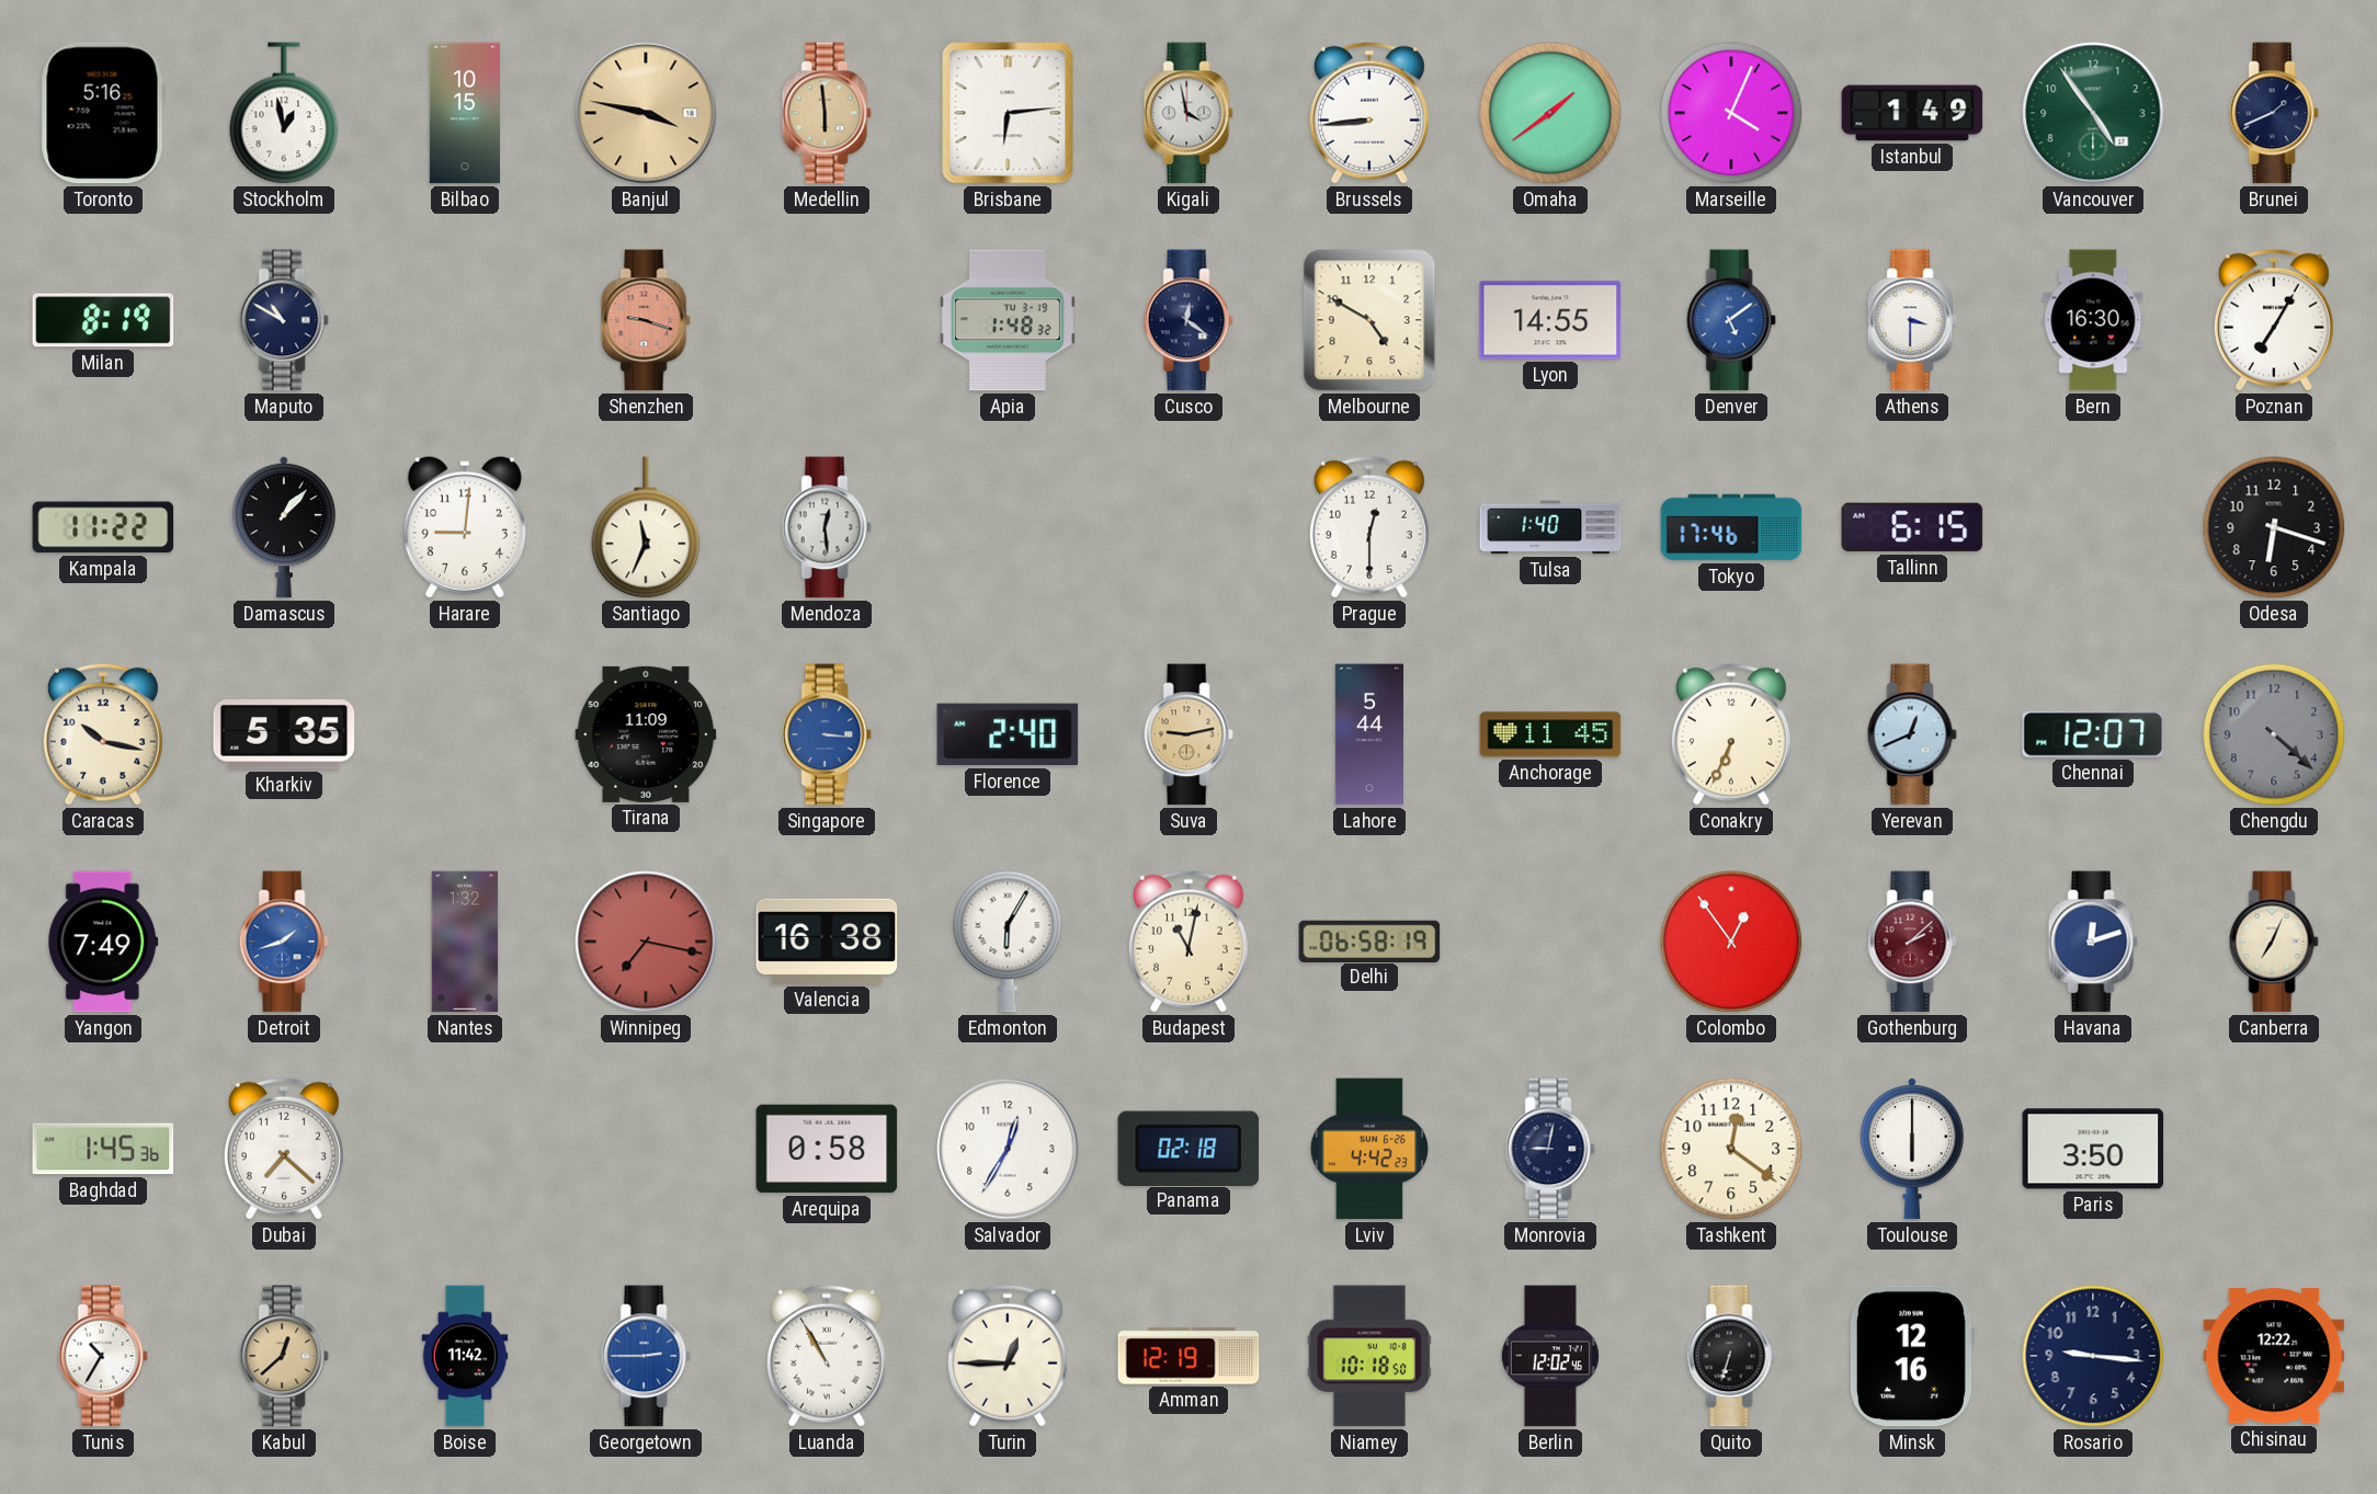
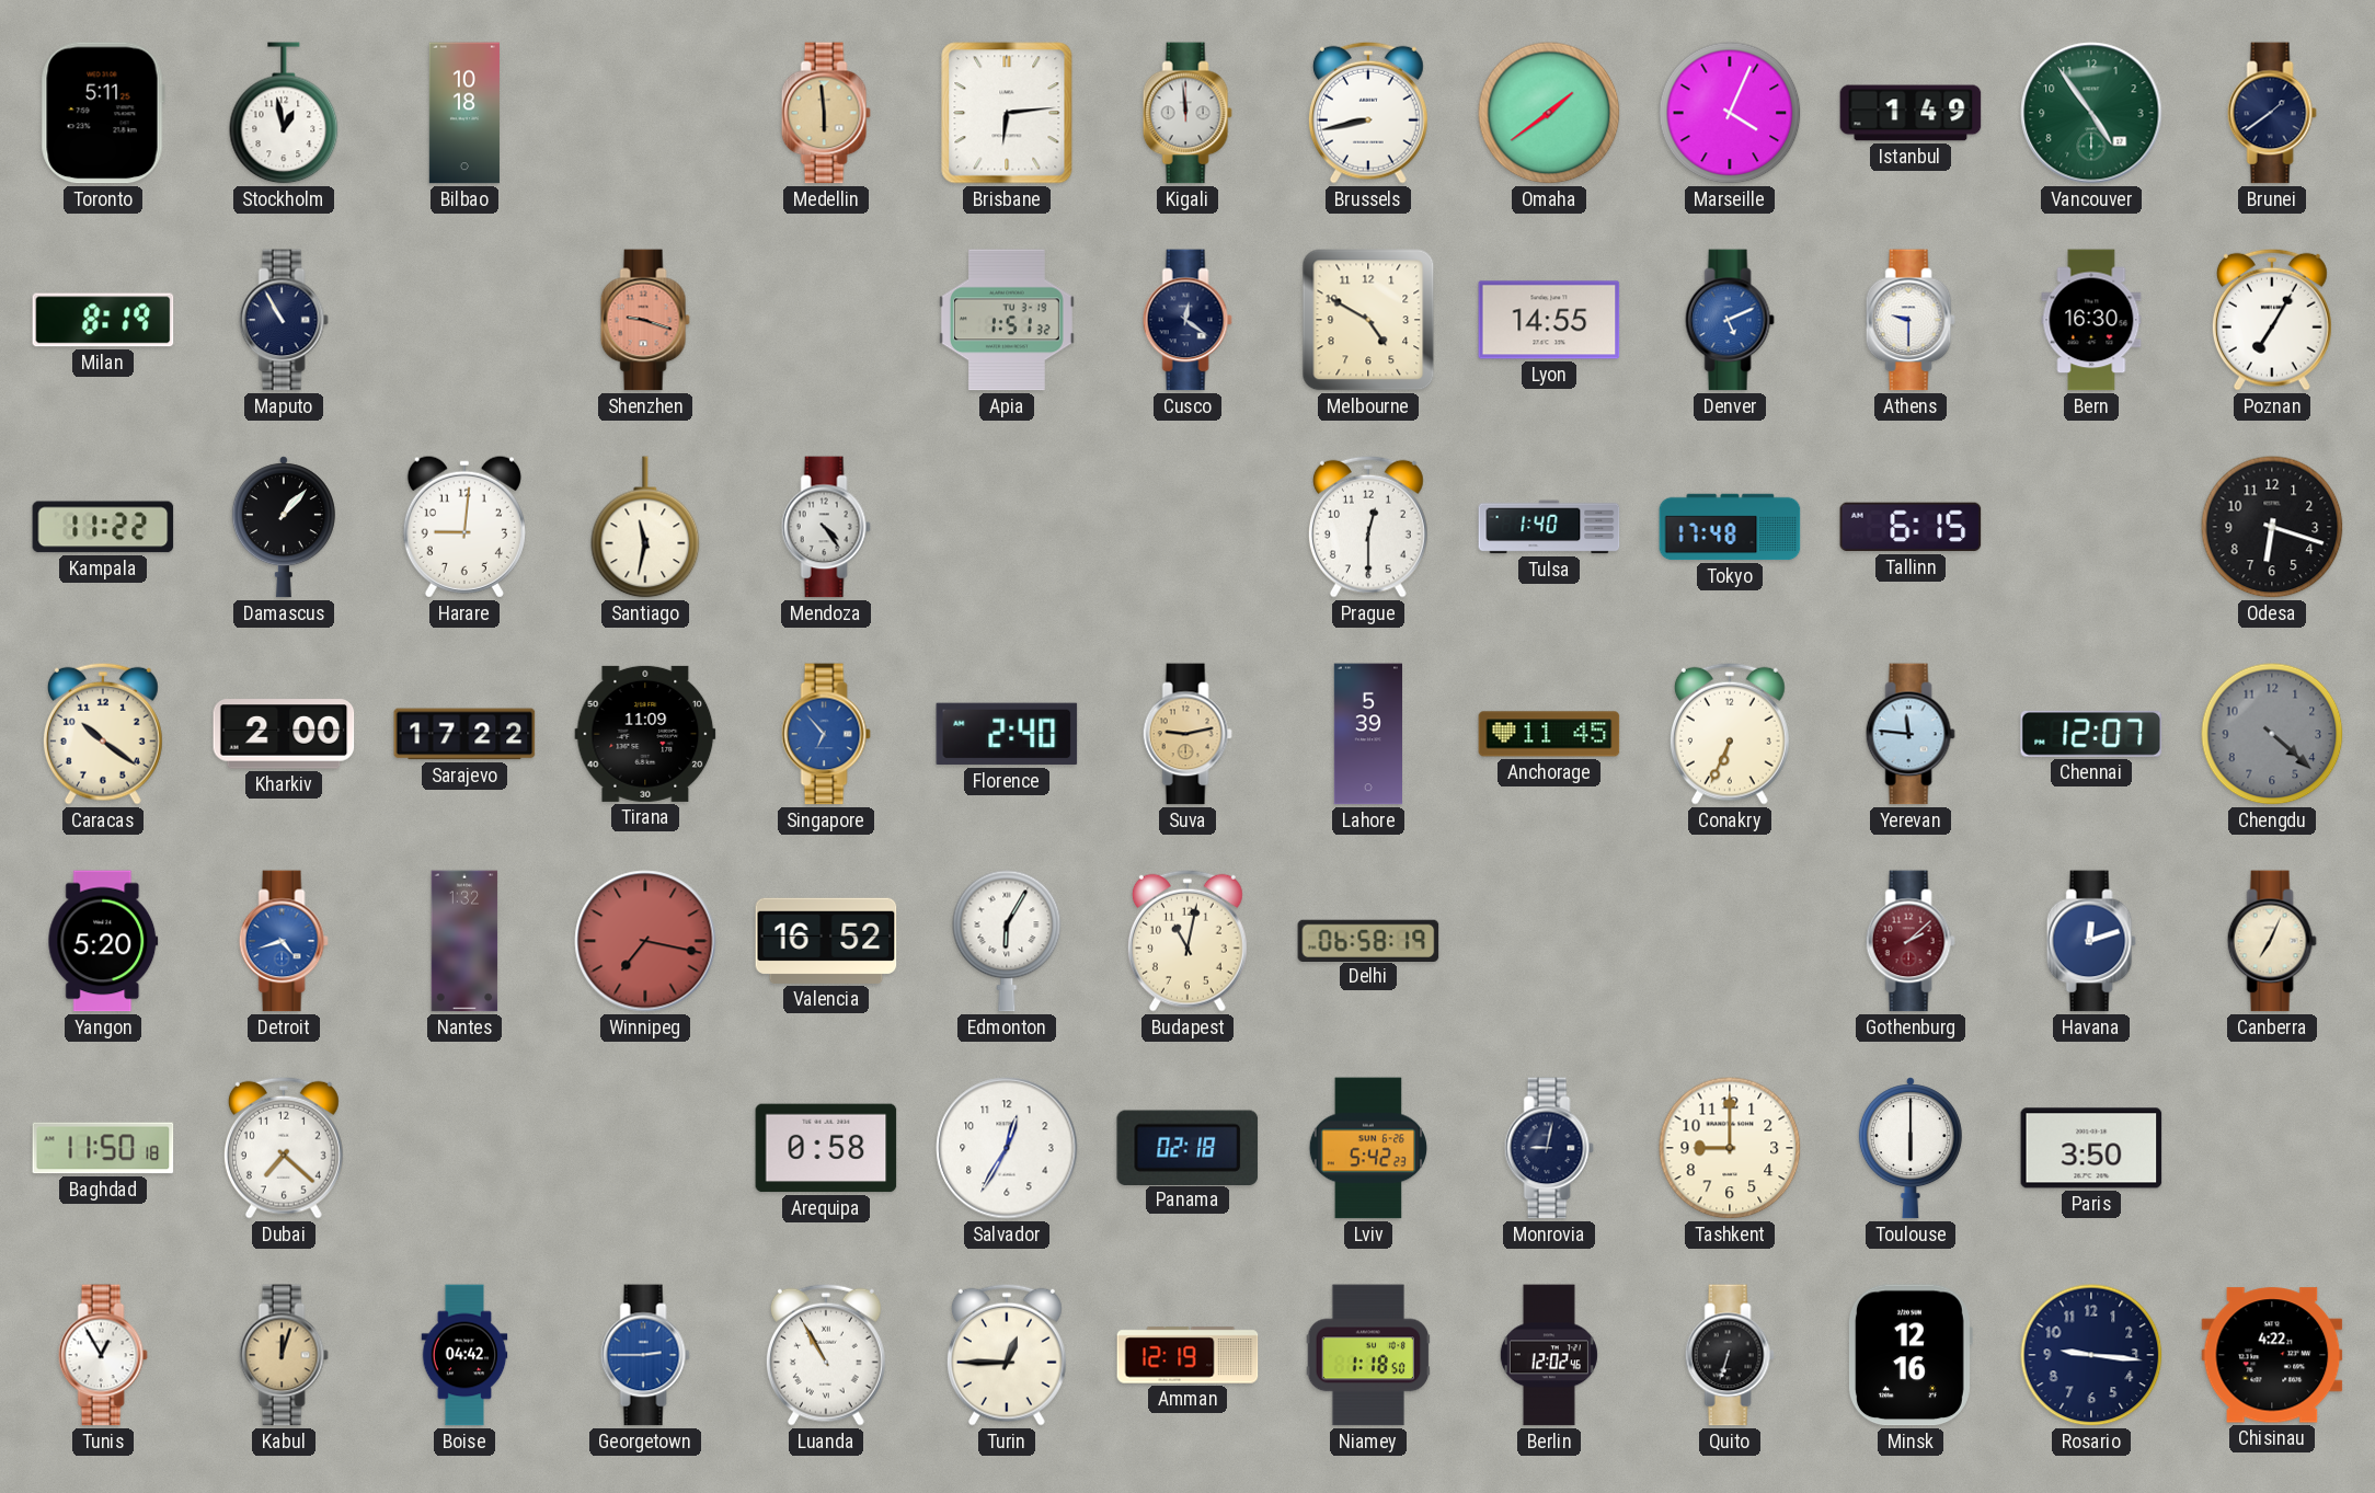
Toronto: 5:16 -> 5:11
Bilbao: 10:15 -> 10:18
Banjul: 3:47 -> none
Kigali: 3:58 -> 11:59
Brussels: 8:44 -> 8:43
Brunei: 1:41 -> 1:39
Maputo: 10:50 -> 10:55
Apia: 1:48 -> 1:51
Denver: 5:09 -> 5:11
Athens: 3:30 -> 9:30
Santiago: 11:34 -> 11:32
Mendoza: 12:29 -> 4:24
Tokyo: 17:46 -> 17:48
Caracas: 10:17 -> 10:21
Kharkiv: 5:35 -> 2:00
Sarajevo: none -> 17:22
Singapore: 3:16 -> 6:53
Lahore: 5:44 -> 5:39
Yerevan: 12:41 -> 11:46
Yangon: 7:49 -> 5:20
Detroit: 1:42 -> 4:42
Valencia: 16:38 -> 16:52
Colombo: 12:54 -> none
Baghdad: 1:45 -> 11:50
Lviv: 4:42 -> 5:42
Tashkent: 12:21 -> 9:00
Tunis: 10:35 -> 12:55
Kabul: 12:38 -> 12:03
Boise: 11:42 -> 04:42
Niamey: 10:18 -> 1:18
Chisinau: 12:22 -> 4:22
